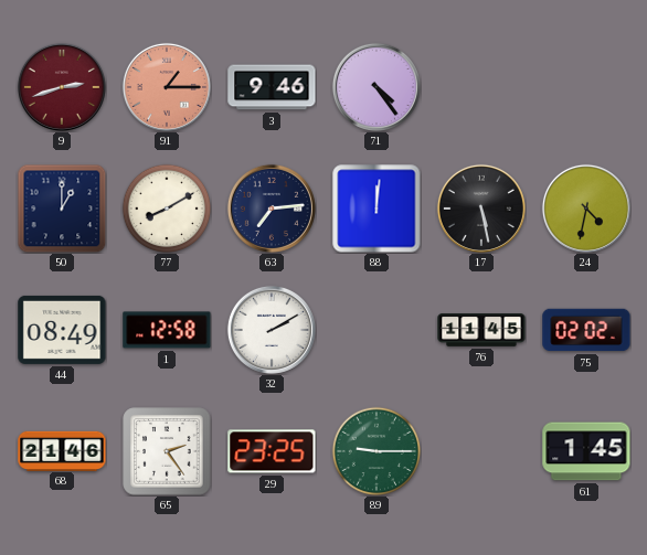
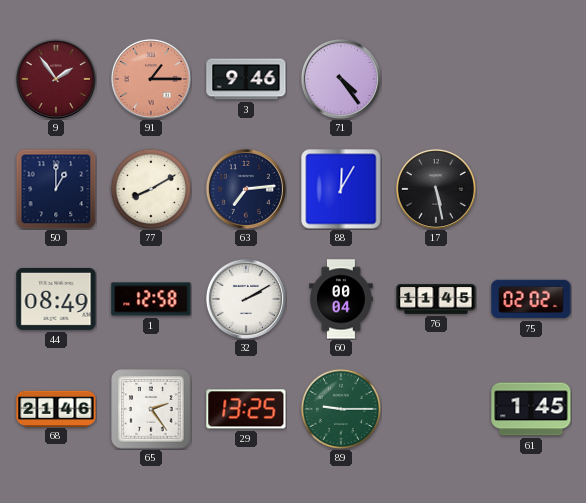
9: 2:42 -> 1:54
88: 12:01 -> 12:05
24: 4:32 -> none
60: none -> 00:04
29: 23:25 -> 13:25
